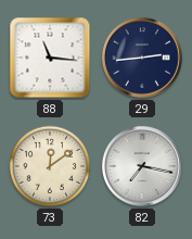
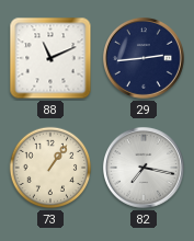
88: 11:16 -> 11:11
73: 12:09 -> 1:06
